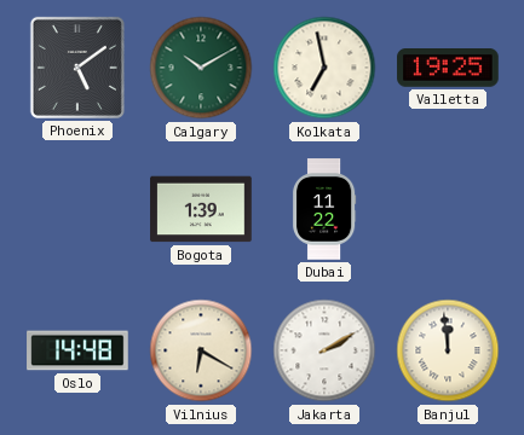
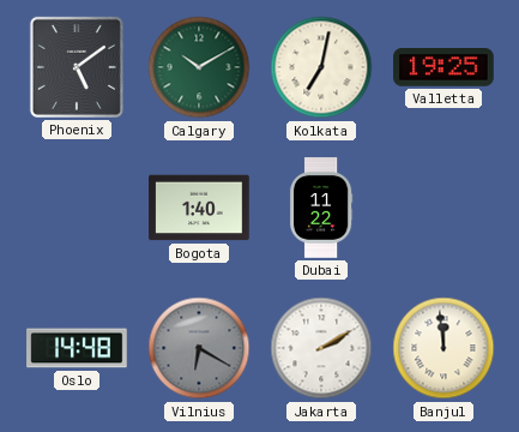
Kolkata: 6:58 -> 7:02
Bogota: 1:39 -> 1:40
Vilnius dial: cream -> grey
